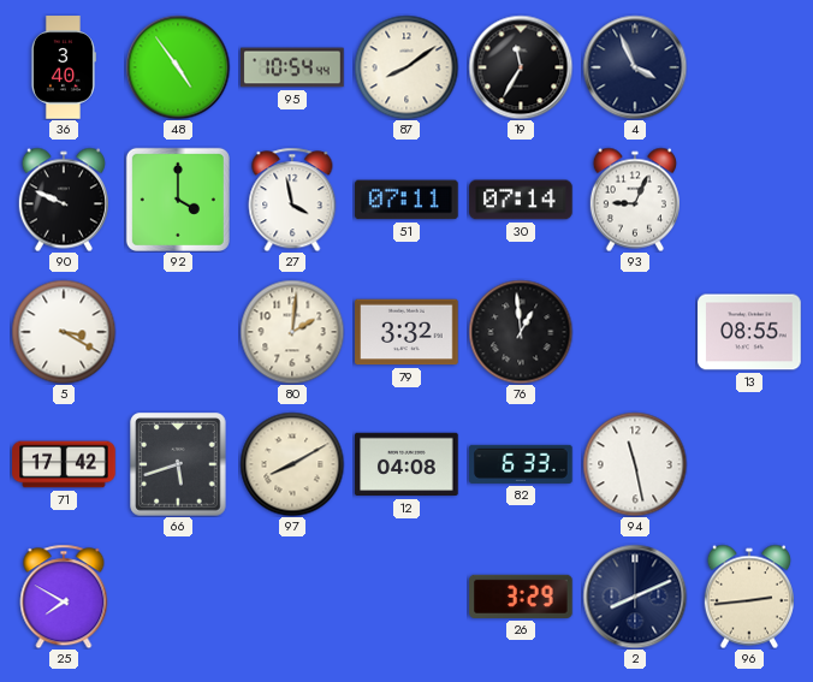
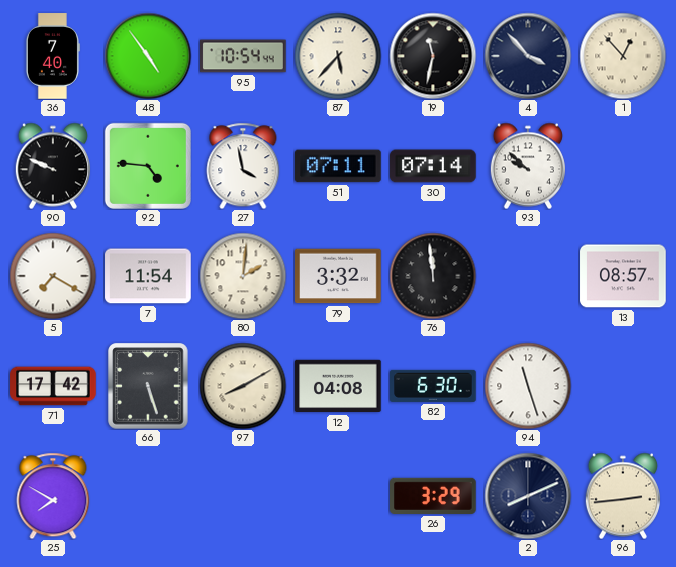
36: 3:40 -> 7:40
87: 8:09 -> 5:37
19: 11:35 -> 11:32
4: 3:56 -> 3:53
1: none -> 12:53
92: 4:00 -> 4:46
93: 9:04 -> 9:52
5: 3:20 -> 7:20
7: none -> 11:54
76: 12:59 -> 11:59
13: 08:55 -> 08:57
66: 5:42 -> 5:27
82: 6:33 -> 6:30
94: 11:28 -> 11:27
